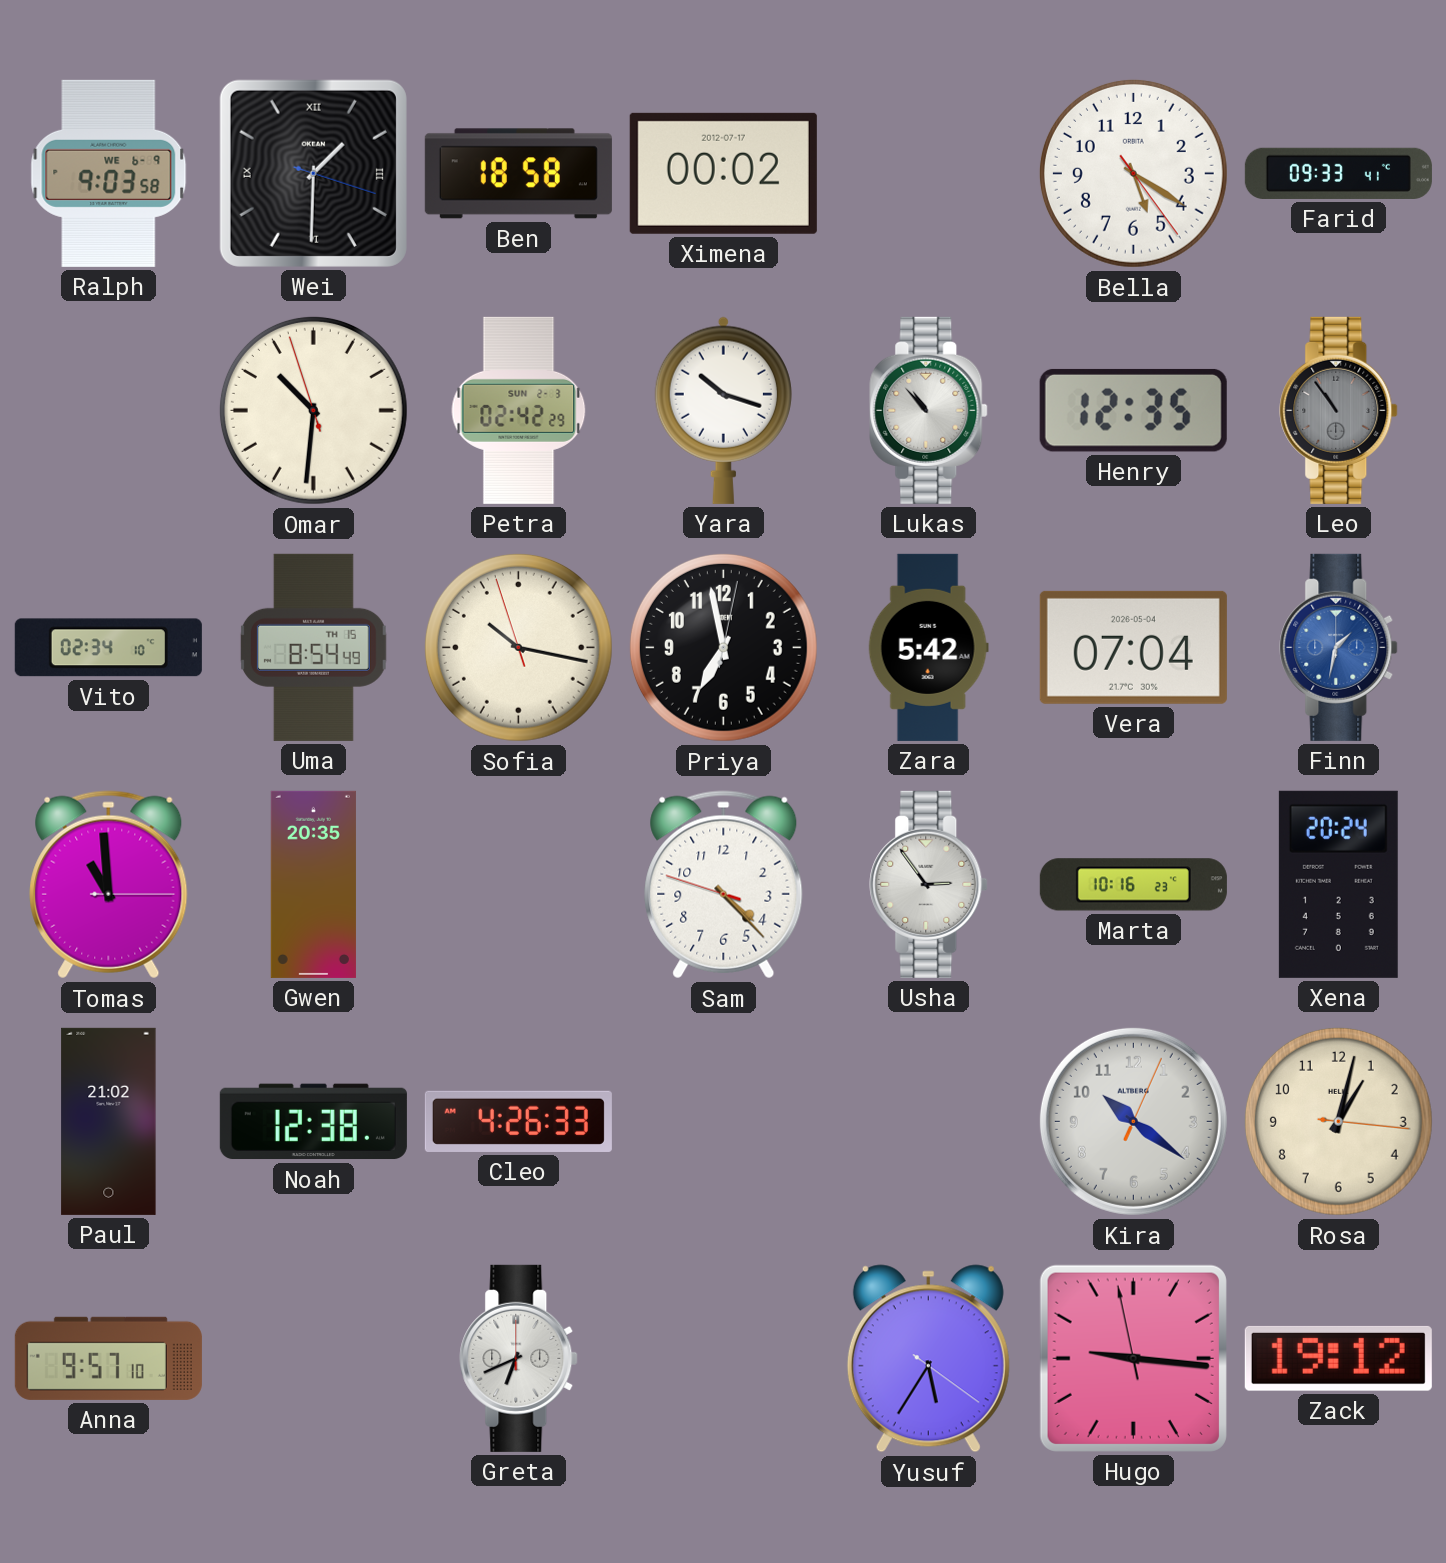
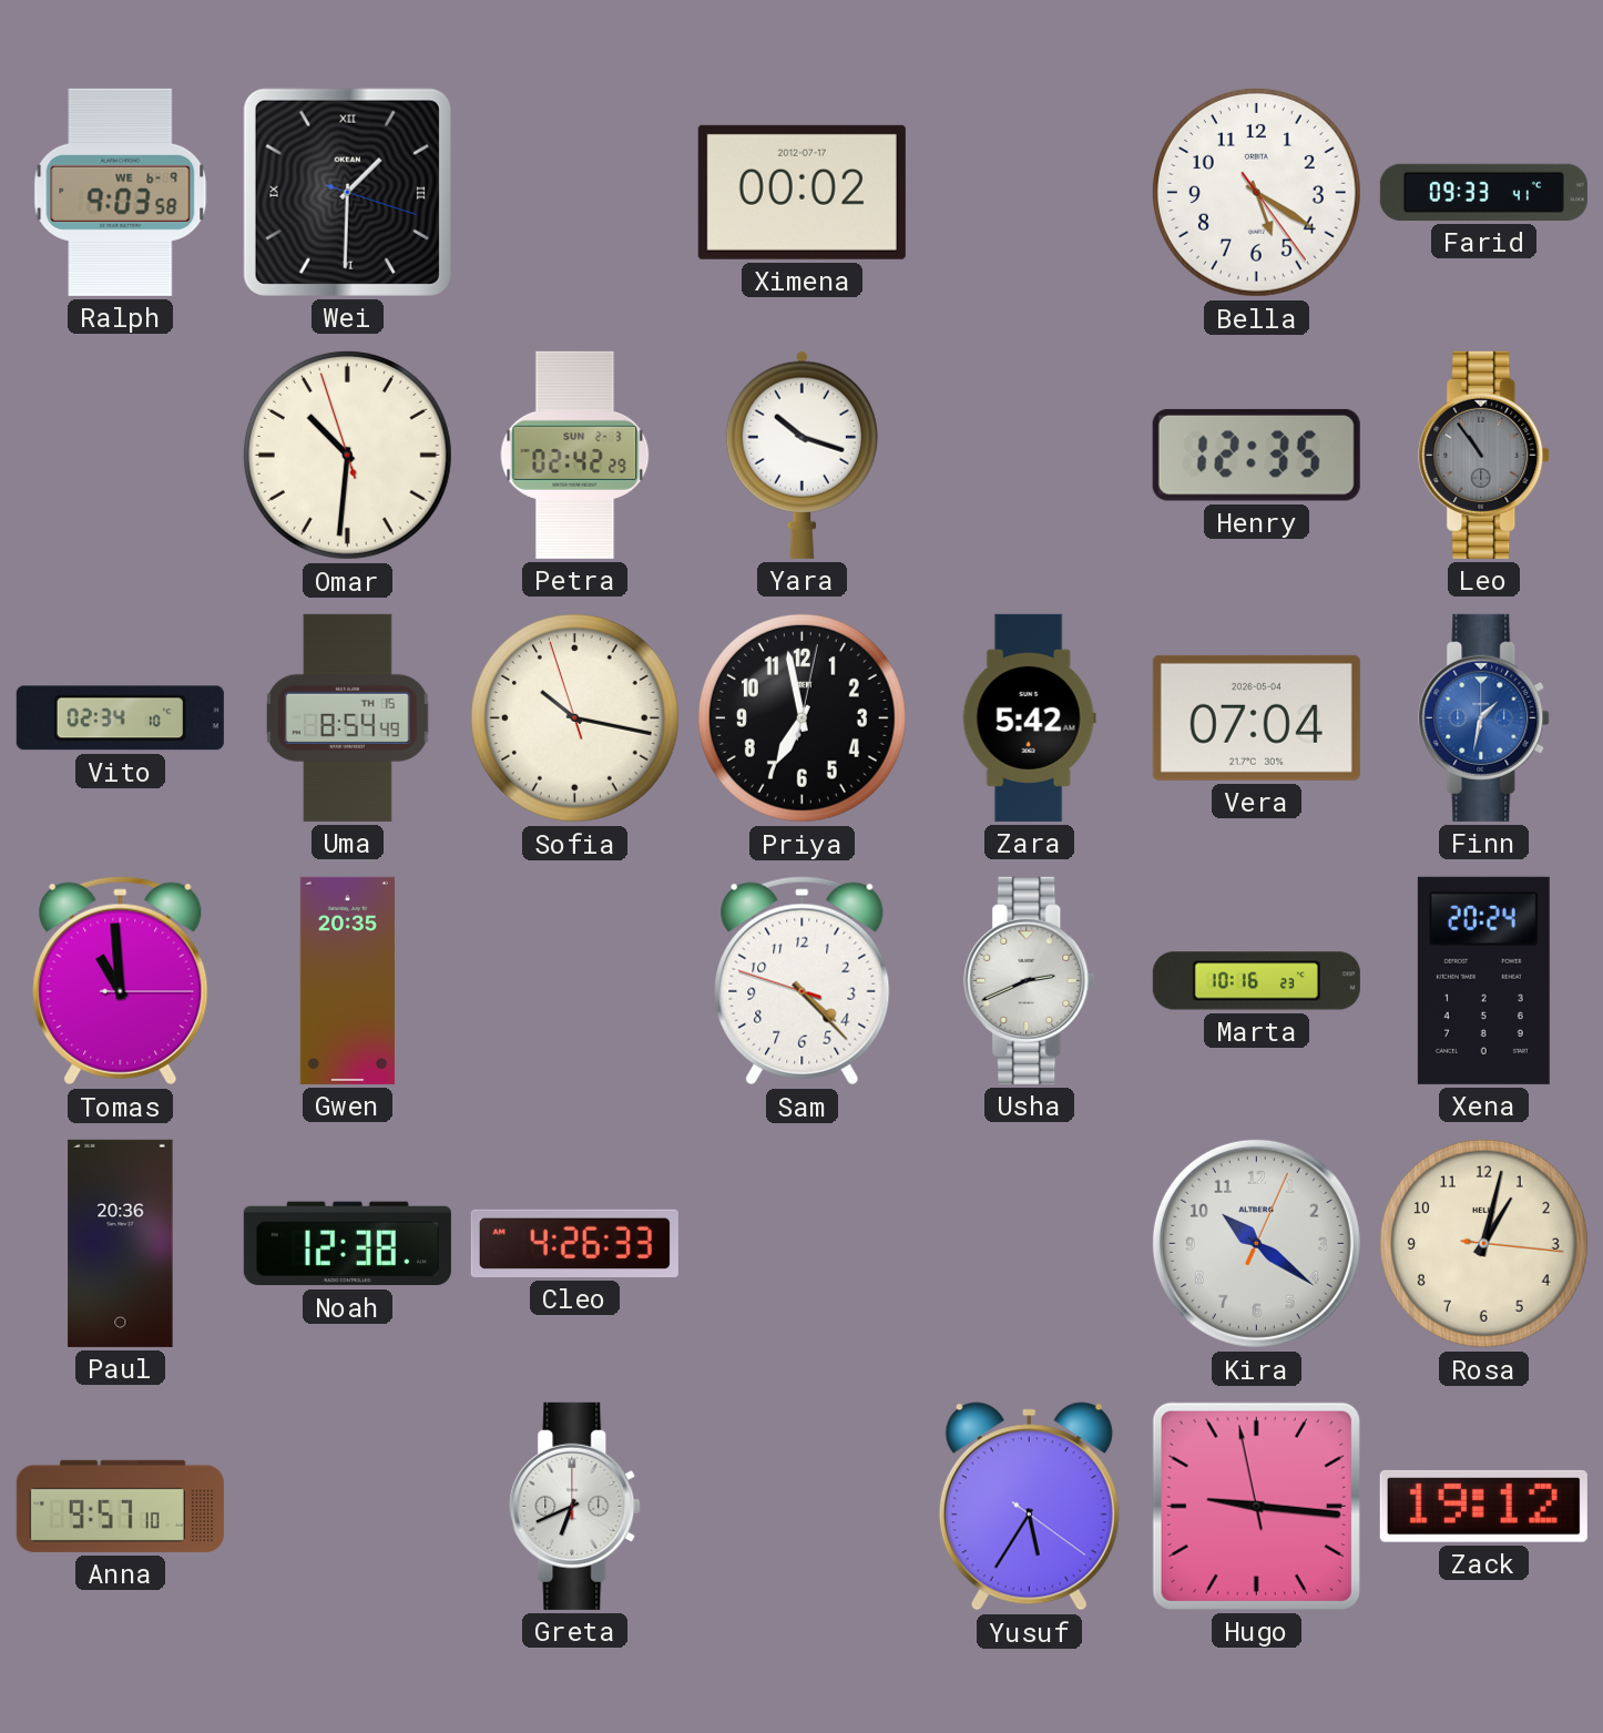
Ben: 18:58 -> none
Lukas: 10:53 -> none
Usha: 2:54 -> 2:41
Paul: 21:02 -> 20:36
